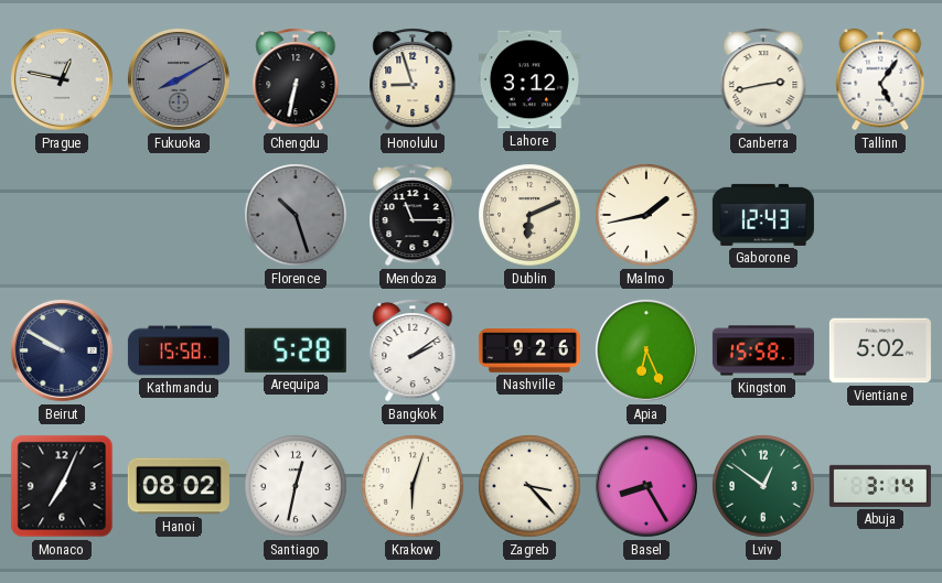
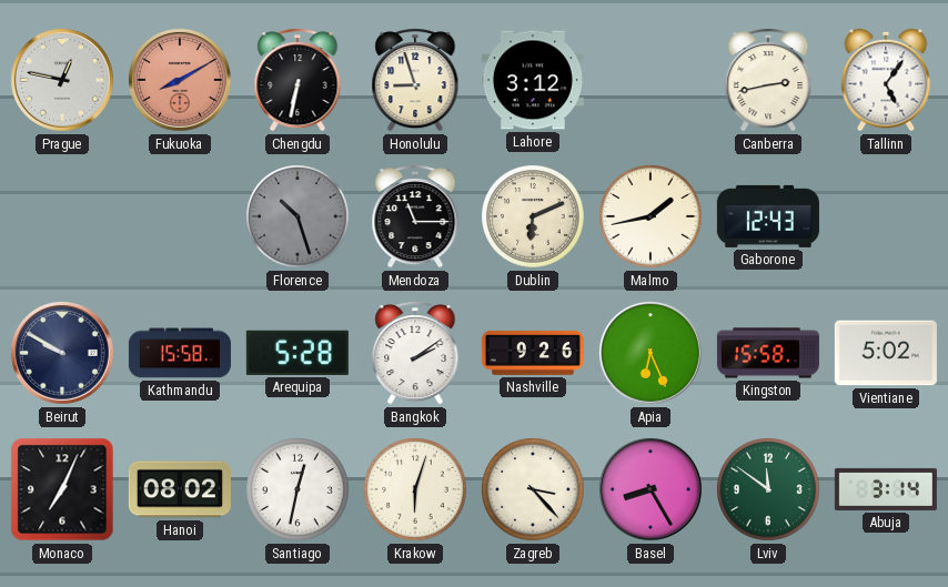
Fukuoka dial: grey -> salmon
Lviv: 12:51 -> 11:51
